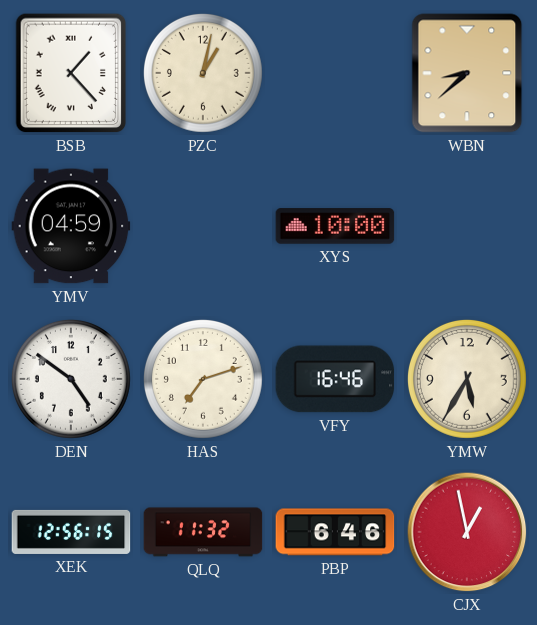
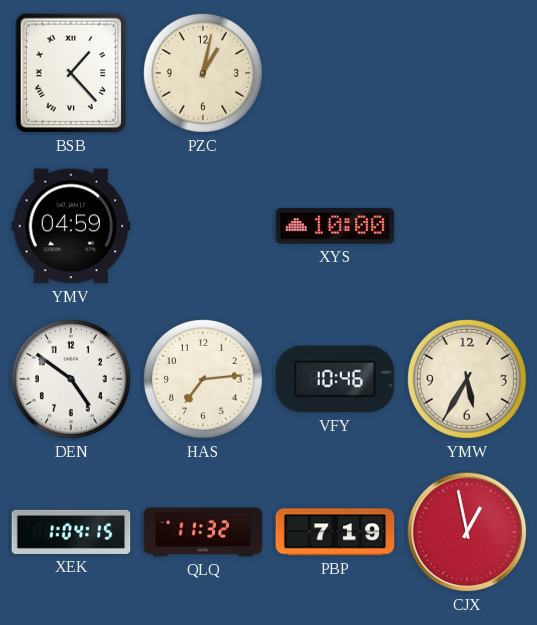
WBN: 8:38 -> none
HAS: 7:12 -> 7:14
VFY: 16:46 -> 10:46
XEK: 12:56 -> 1:04
PBP: 6:46 -> 7:19
